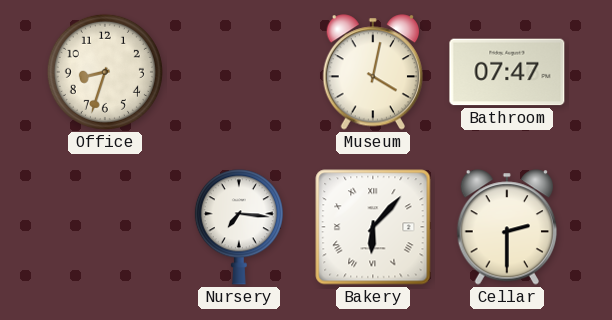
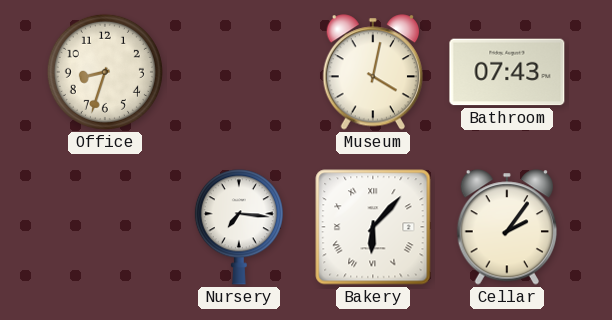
Bathroom: 07:47 -> 07:43
Cellar: 2:30 -> 2:06
